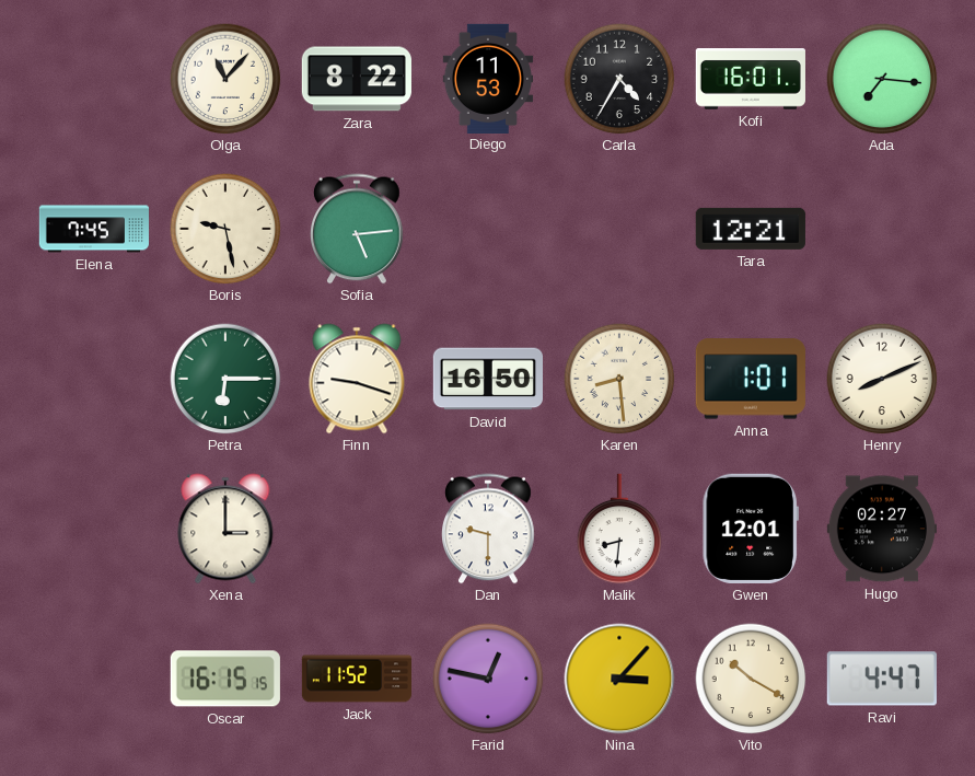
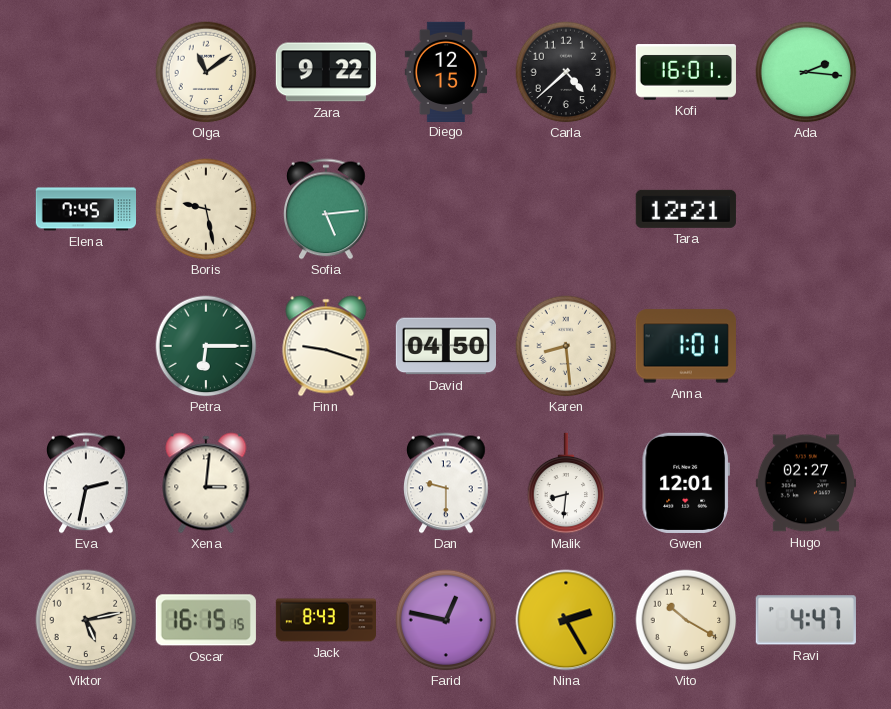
Olga: 11:07 -> 11:09
Zara: 8:22 -> 9:22
Diego: 11:53 -> 12:15
Carla: 4:35 -> 4:38
Ada: 7:16 -> 2:16
David: 16:50 -> 04:50
Henry: 8:11 -> none
Eva: none -> 2:32
Xena: 3:00 -> 3:01
Viktor: none -> 5:13
Jack: 11:52 -> 8:43
Nina: 3:07 -> 2:25
